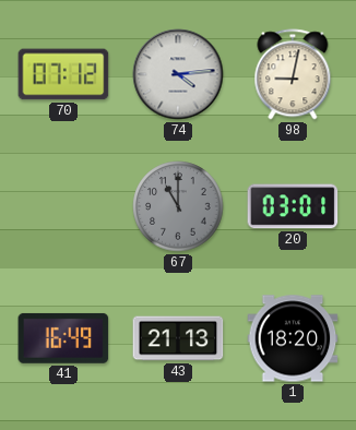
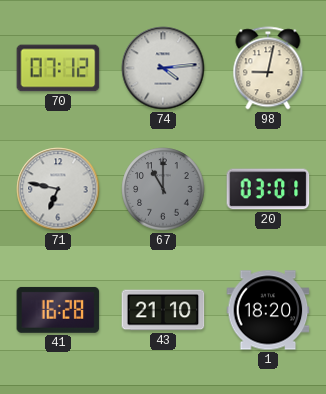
71: none -> 6:47
41: 16:49 -> 16:28
43: 21:13 -> 21:10
